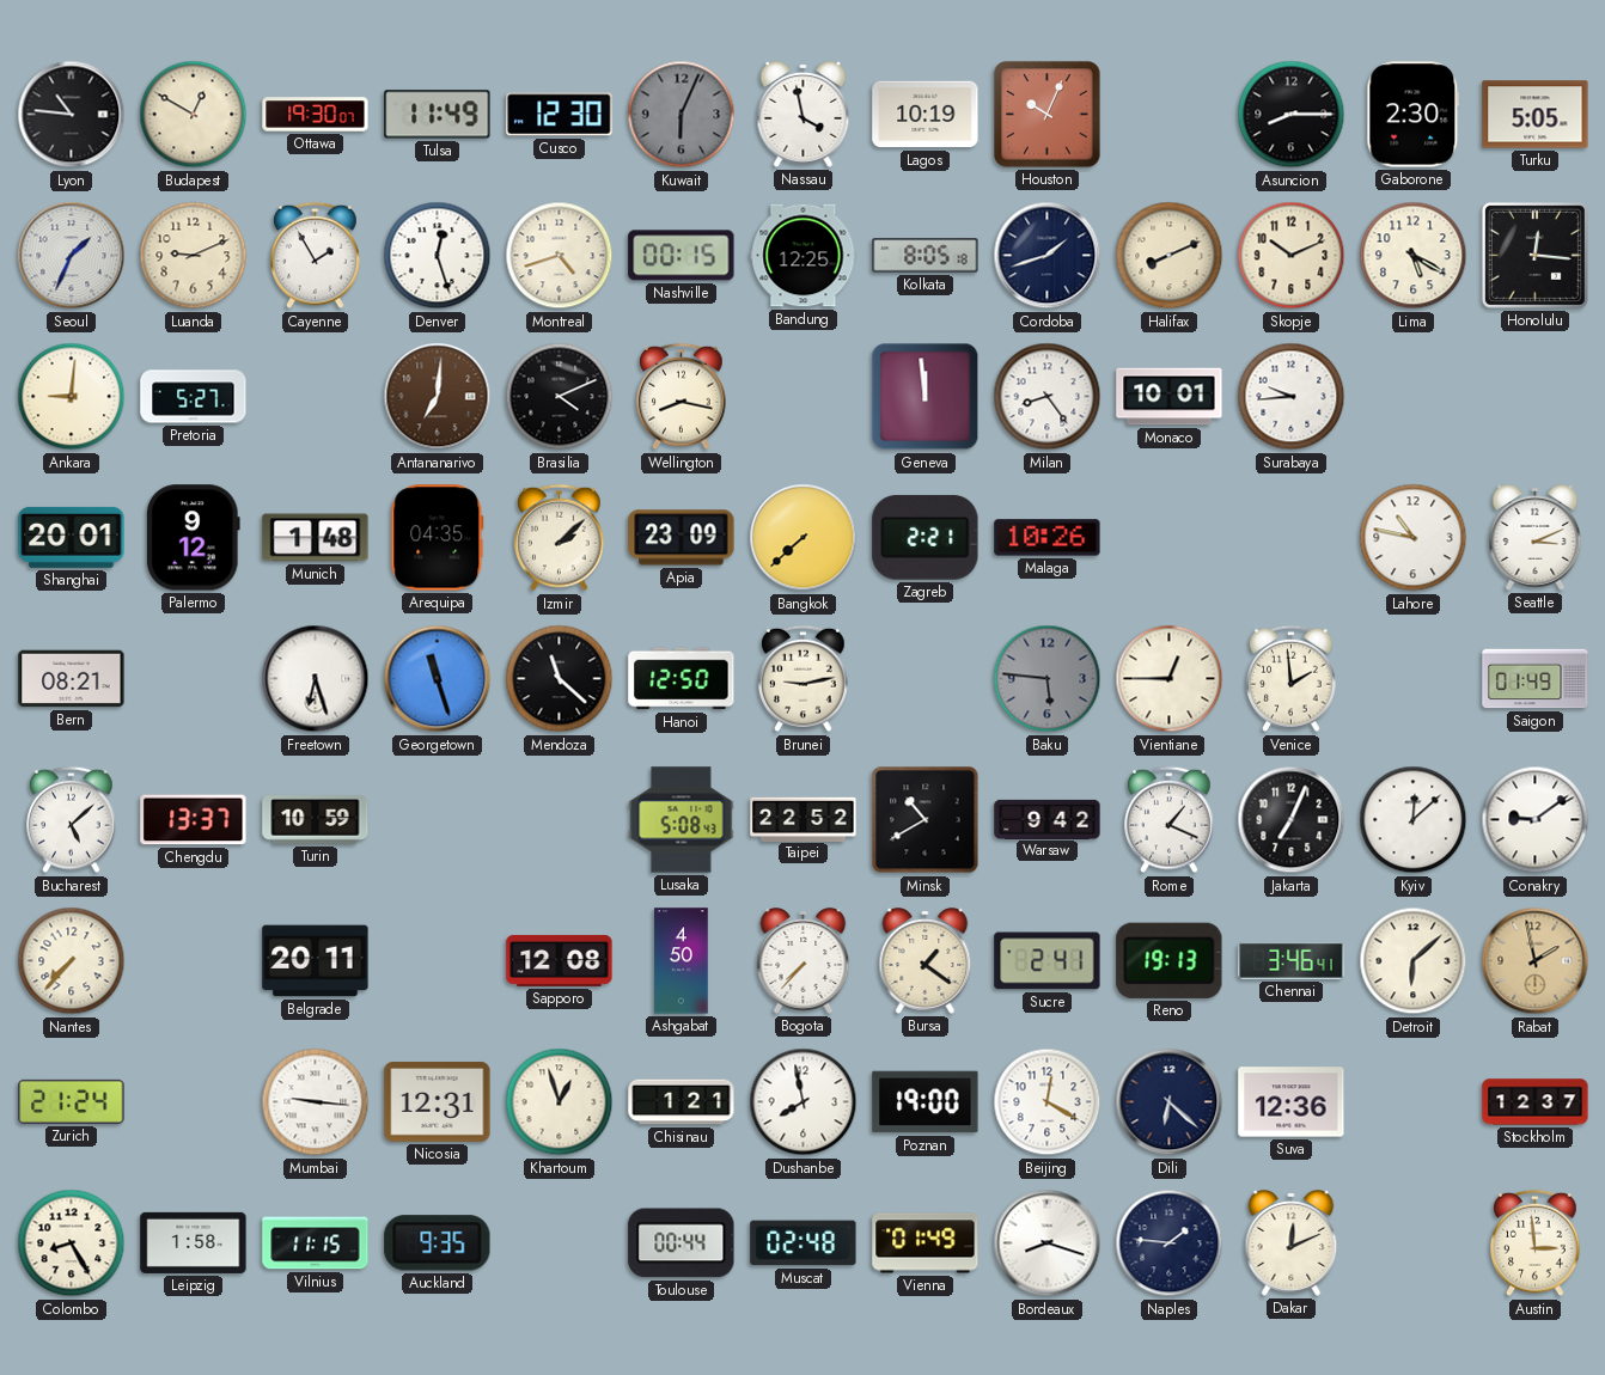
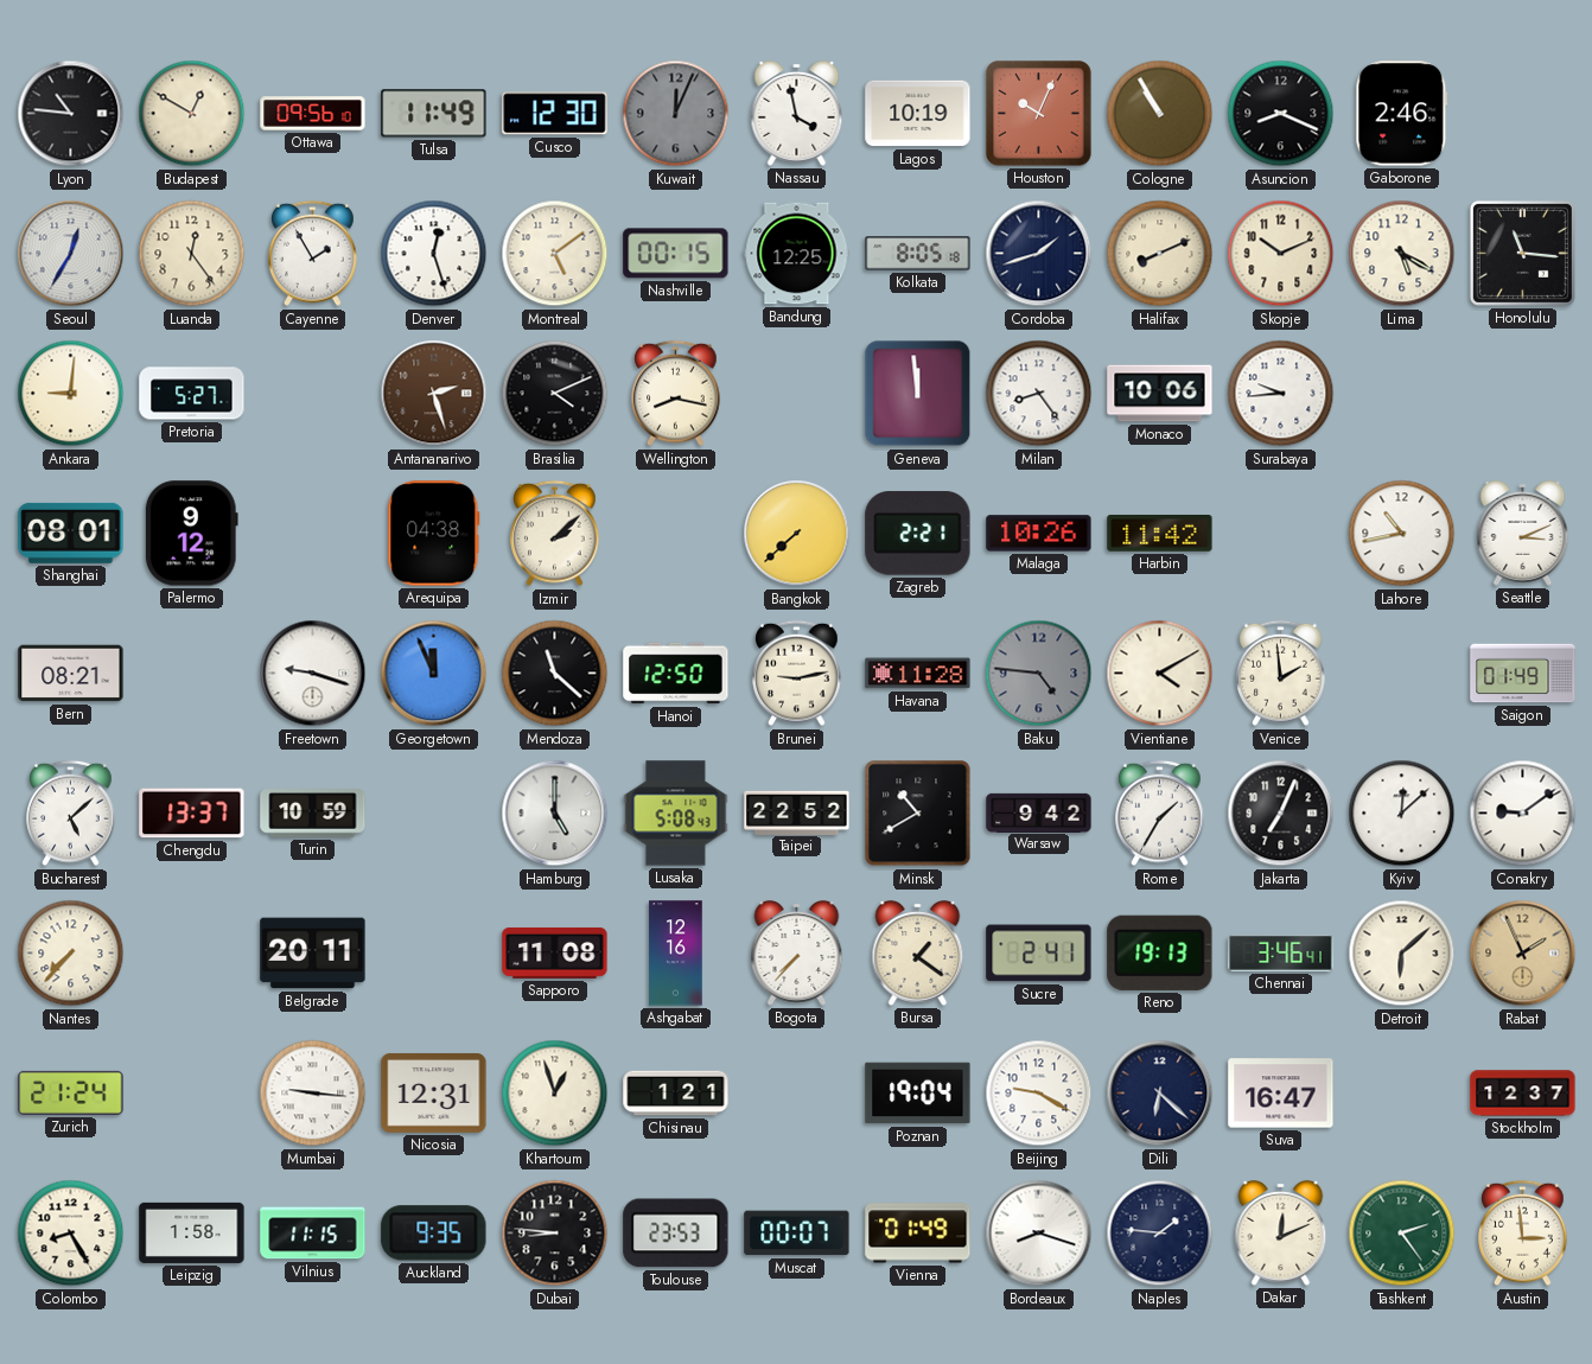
Ottawa: 19:30 -> 09:56
Kuwait: 6:04 -> 12:04
Cologne: none -> 10:55
Asuncion: 8:15 -> 8:19
Gaborone: 2:30 -> 2:46
Turku: 5:05 -> none
Seoul: 1:34 -> 12:35
Luanda: 9:11 -> 12:24
Montreal: 4:42 -> 5:09
Honolulu: 12:16 -> 11:16
Antananarivo: 7:01 -> 2:27
Monaco: 10:01 -> 10:06
Shanghai: 20:01 -> 08:01
Munich: 1:48 -> none
Arequipa: 04:35 -> 04:38
Apia: 23:09 -> none
Harbin: none -> 11:42
Lahore: 10:47 -> 10:43
Freetown: 6:27 -> 9:18
Georgetown: 11:27 -> 11:56
Havana: none -> 11:28
Baku: 5:46 -> 4:46
Vientiane: 12:45 -> 4:10
Hamburg: none -> 5:00
Rome: 1:19 -> 1:35
Sapporo: 12:08 -> 11:08
Ashgabat: 4:50 -> 12:16
Rabat: 1:58 -> 1:56
Dushanbe: 7:58 -> none
Poznan: 19:00 -> 19:04
Beijing: 12:20 -> 9:20
Suva: 12:36 -> 16:47
Dubai: none -> 8:46
Toulouse: 00:44 -> 23:53
Muscat: 02:48 -> 00:07
Tashkent: none -> 2:24
